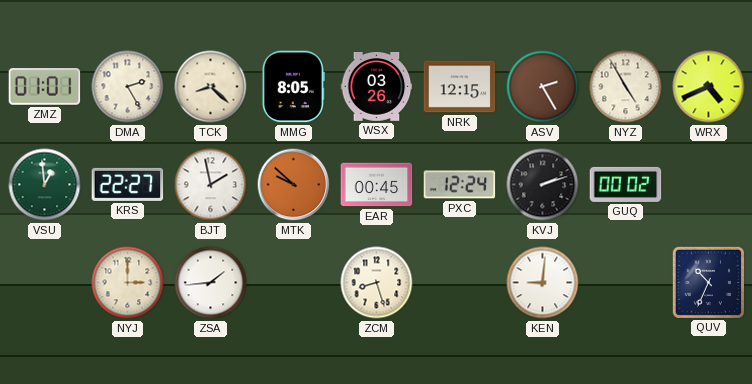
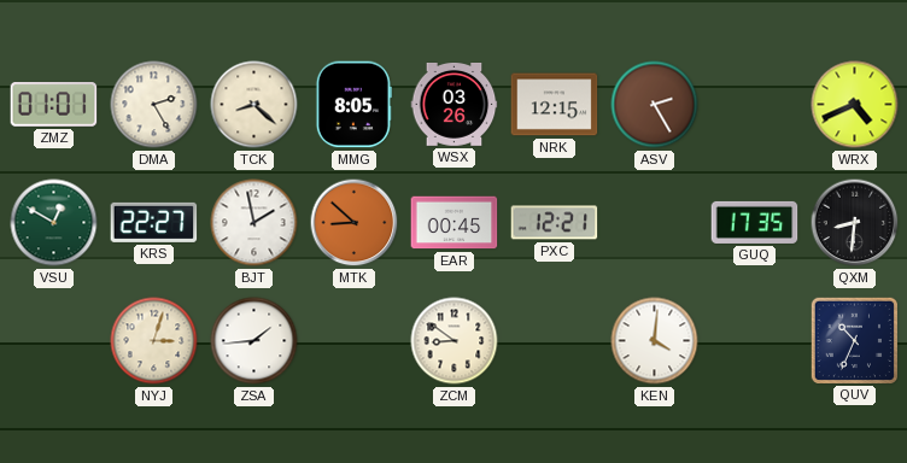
NYZ: 4:55 -> none
VSU: 12:59 -> 12:50
MTK: 9:52 -> 8:52
PXC: 12:24 -> 12:21
KVJ: 2:12 -> none
GUQ: 00:02 -> 17:35
QXM: none -> 8:31
NYJ: 3:00 -> 3:03
ZCM: 8:27 -> 8:51
KEN: 9:01 -> 4:01
